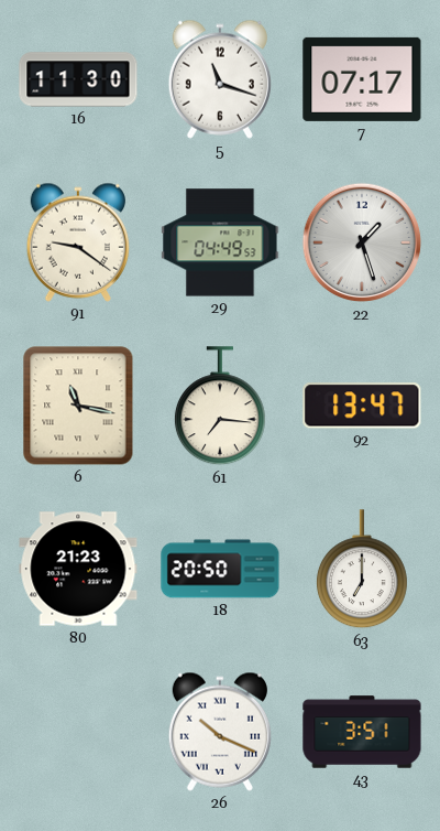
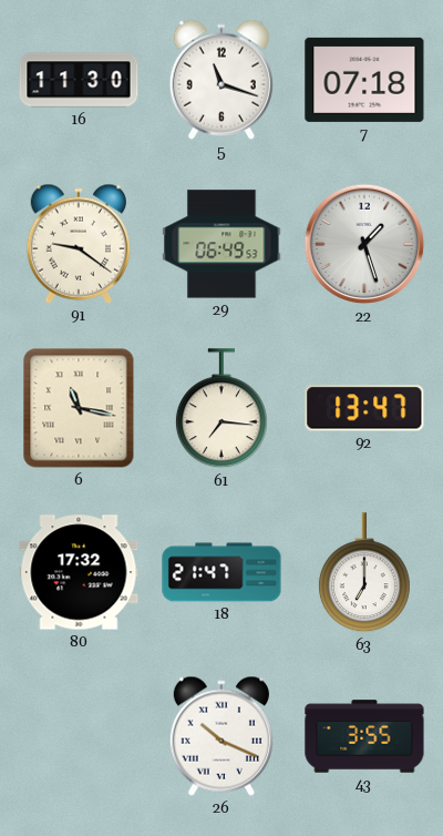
7: 07:17 -> 07:18
29: 04:49 -> 06:49
80: 21:23 -> 17:32
18: 20:50 -> 21:47
43: 3:51 -> 3:55
